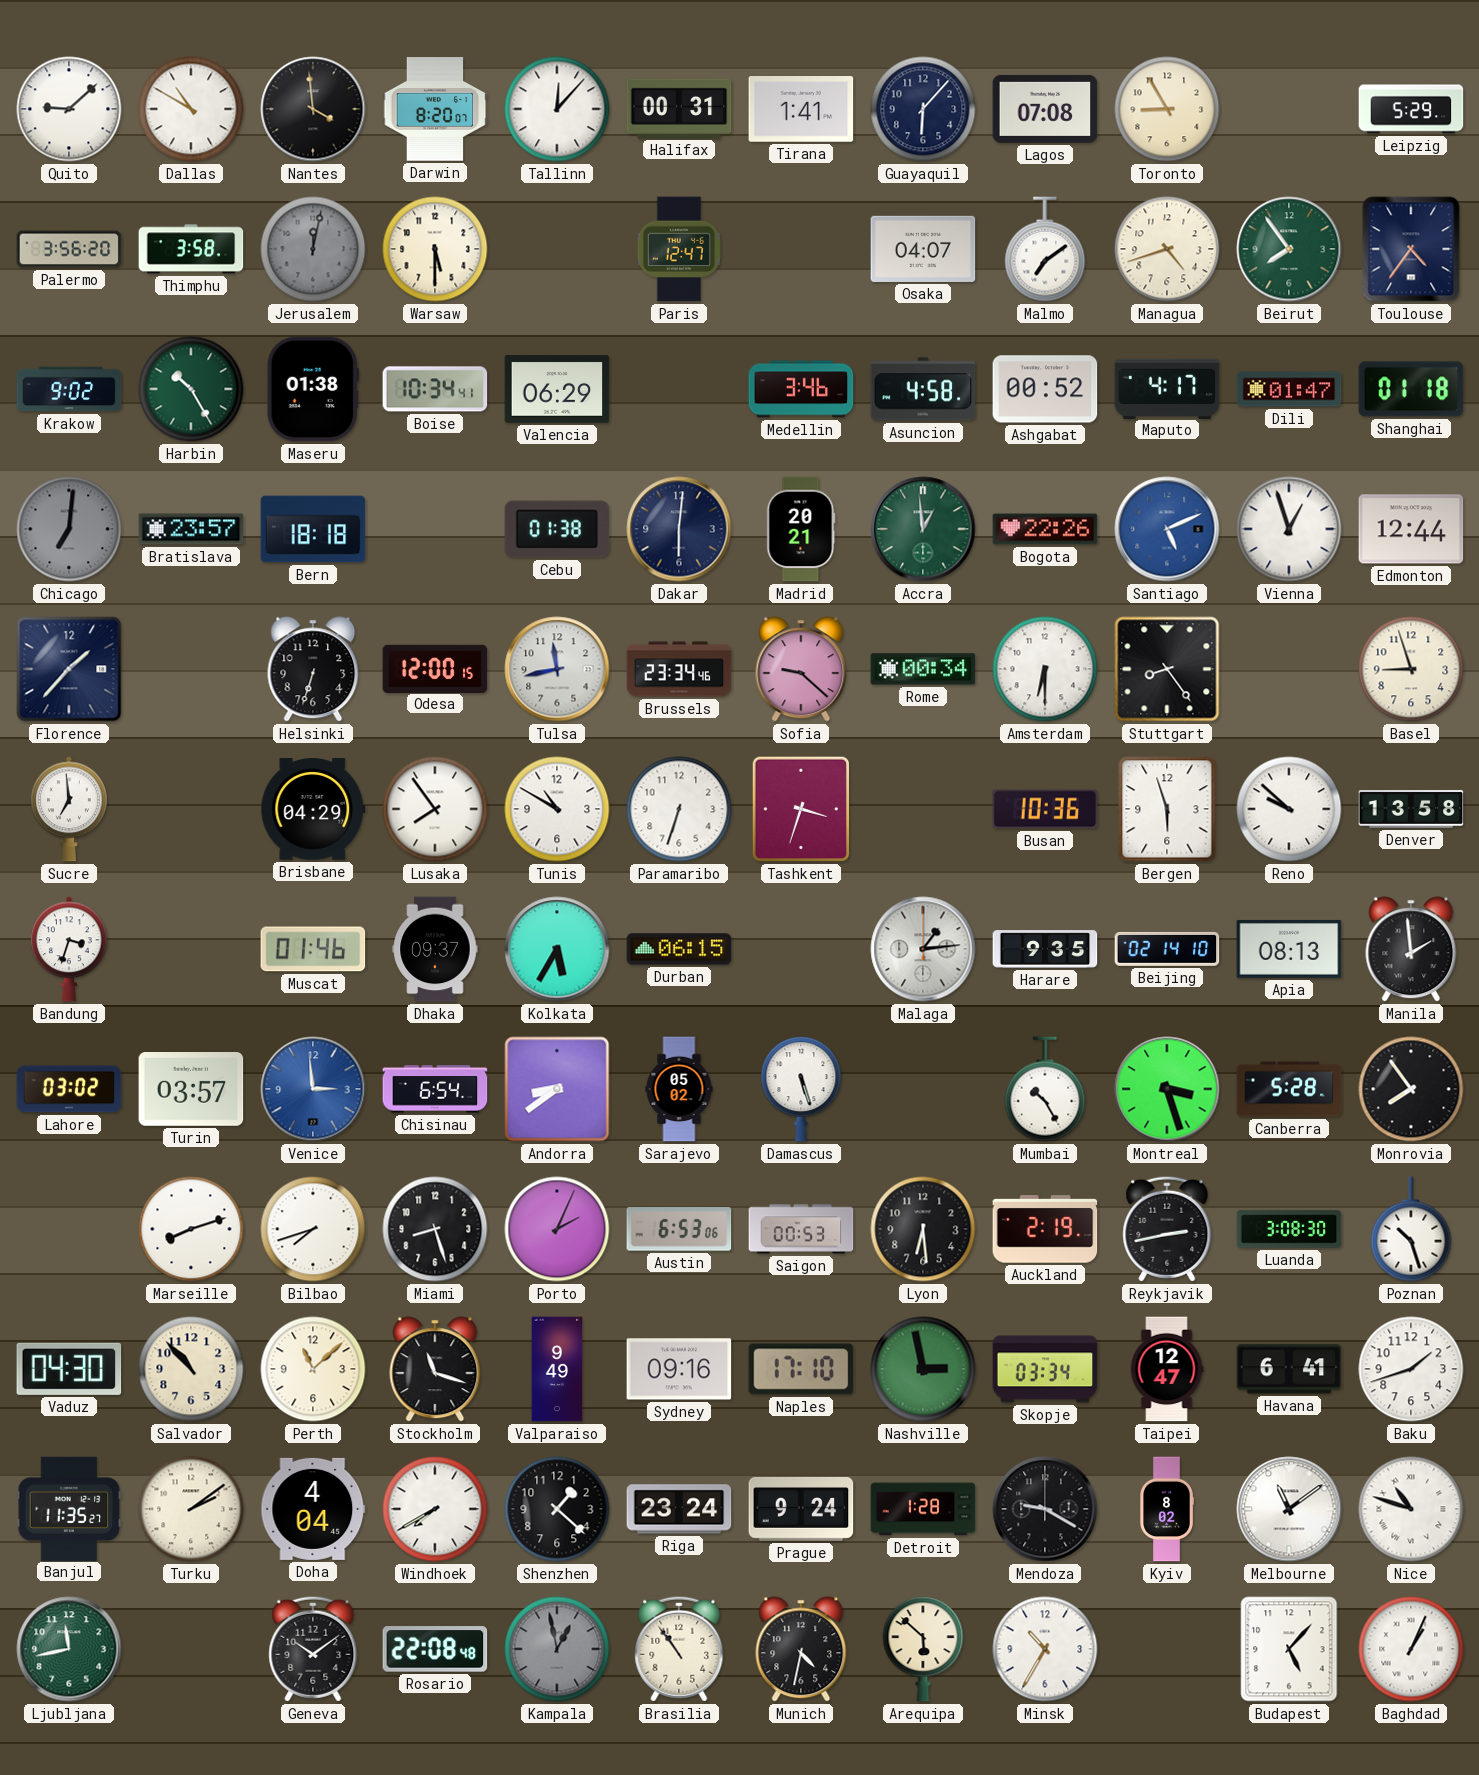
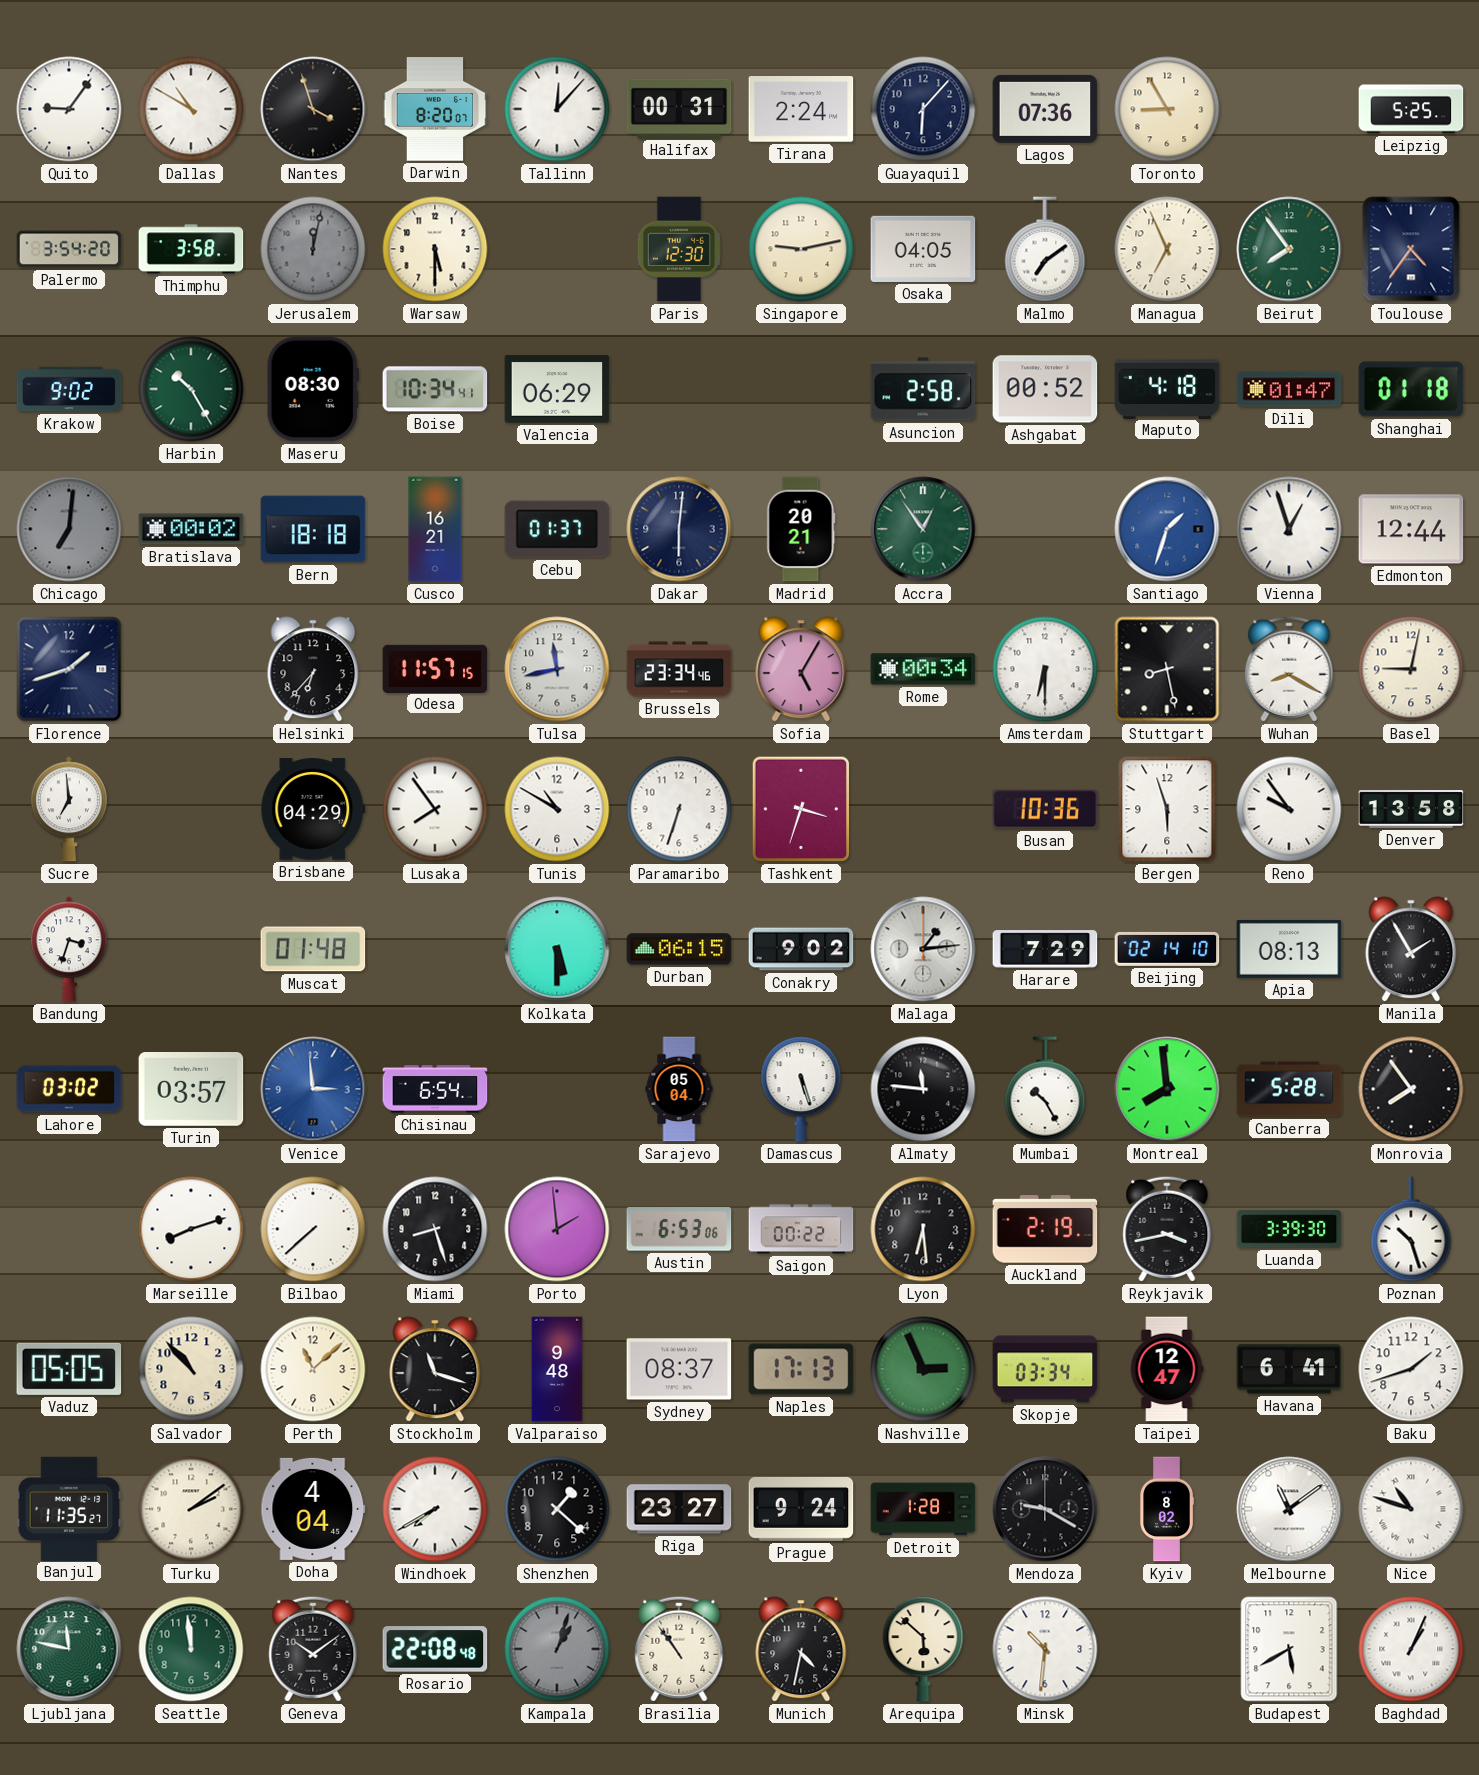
Quito: 9:08 -> 9:06
Nantes: 3:59 -> 3:57
Tirana: 1:41 -> 2:24
Lagos: 07:08 -> 07:36
Leipzig: 5:29 -> 5:25
Palermo: 3:56 -> 3:54
Paris: 12:47 -> 12:30
Singapore: none -> 9:13
Osaka: 04:07 -> 04:05
Managua: 4:42 -> 6:56
Maseru: 01:38 -> 08:30
Medellin: 3:46 -> none
Asuncion: 4:58 -> 2:58
Maputo: 4:17 -> 4:18
Bratislava: 23:57 -> 00:02
Cusco: none -> 16:21
Cebu: 01:38 -> 01:37
Accra: 12:59 -> 12:54
Bogota: 22:26 -> none
Santiago: 5:11 -> 1:33
Florence: 1:37 -> 1:42
Helsinki: 6:33 -> 6:37
Odesa: 12:00 -> 11:57
Sofia: 9:22 -> 5:05
Stuttgart: 8:24 -> 8:28
Wuhan: none -> 8:20
Basel: 8:57 -> 9:02
Reno: 9:52 -> 9:54
Muscat: 01:46 -> 01:48
Dhaka: 09:37 -> none
Kolkata: 5:35 -> 5:30
Conakry: none -> 9:02
Harare: 9:35 -> 7:29
Manila: 1:59 -> 1:55
Andorra: 8:39 -> none
Sarajevo: 05:02 -> 05:04
Almaty: none -> 11:46
Montreal: 3:27 -> 7:59
Bilbao: 7:42 -> 7:38
Porto: 2:04 -> 1:59
Saigon: 00:53 -> 00:22
Reykjavik: 2:43 -> 3:43
Luanda: 3:08 -> 3:39
Vaduz: 04:30 -> 05:05
Valparaiso: 9:49 -> 9:48
Sydney: 09:16 -> 08:37
Naples: 17:10 -> 17:13
Nashville: 2:58 -> 2:56
Riga: 23:24 -> 23:27
Ljubljana: 11:43 -> 11:47
Seattle: none -> 11:59
Kampala: 12:58 -> 1:03
Minsk: 10:35 -> 10:31
Budapest: 5:07 -> 5:40
